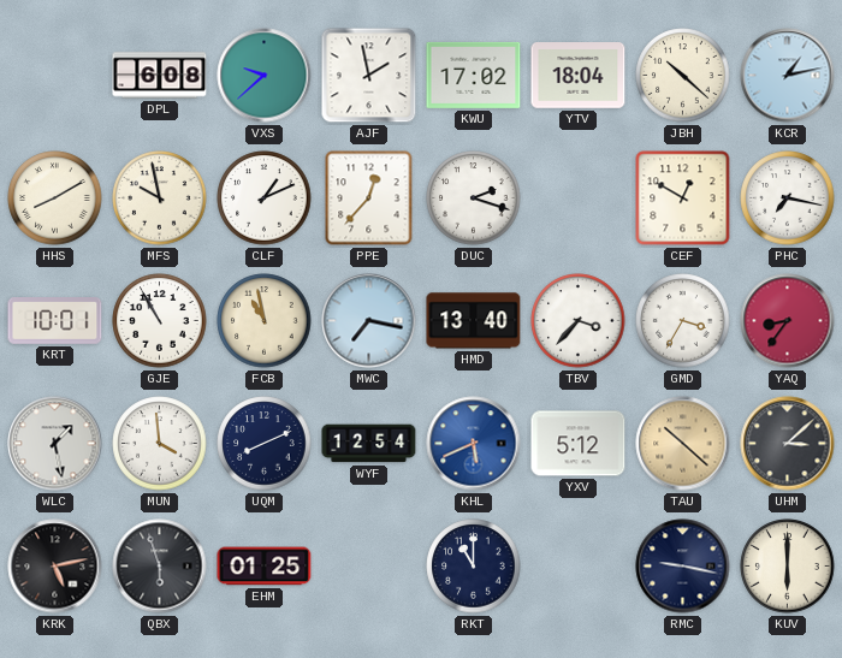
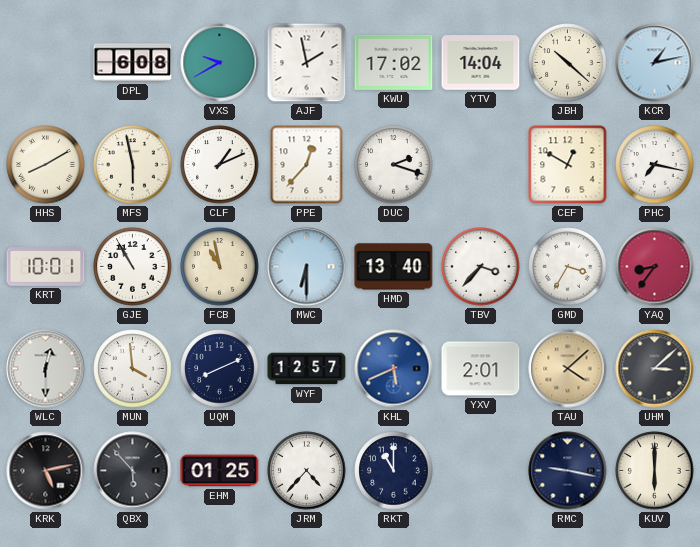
VXS: 9:38 -> 9:40
YTV: 18:04 -> 14:04
MFS: 9:58 -> 5:58
MWC: 7:17 -> 6:30
WLC: 1:28 -> 12:30
WYF: 12:54 -> 12:57
YXV: 5:12 -> 2:01
TAU: 10:22 -> 4:08
QBX: 5:57 -> 5:53
JRM: none -> 4:37
